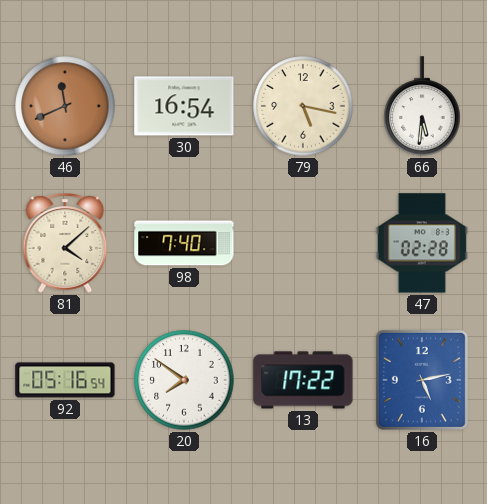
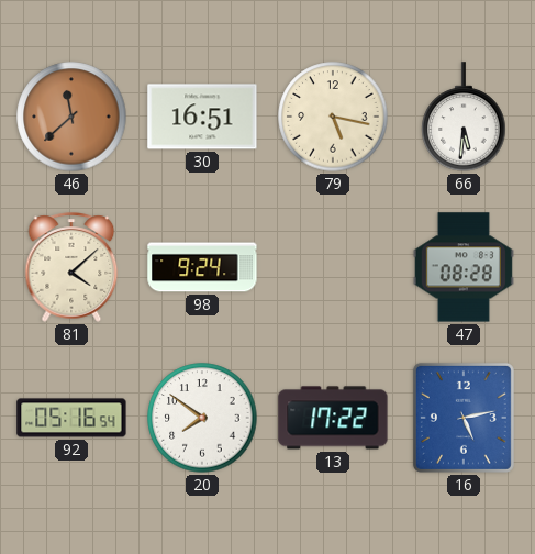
46: 11:41 -> 11:38
30: 16:54 -> 16:51
98: 7:40 -> 9:24
47: 02:28 -> 08:28
